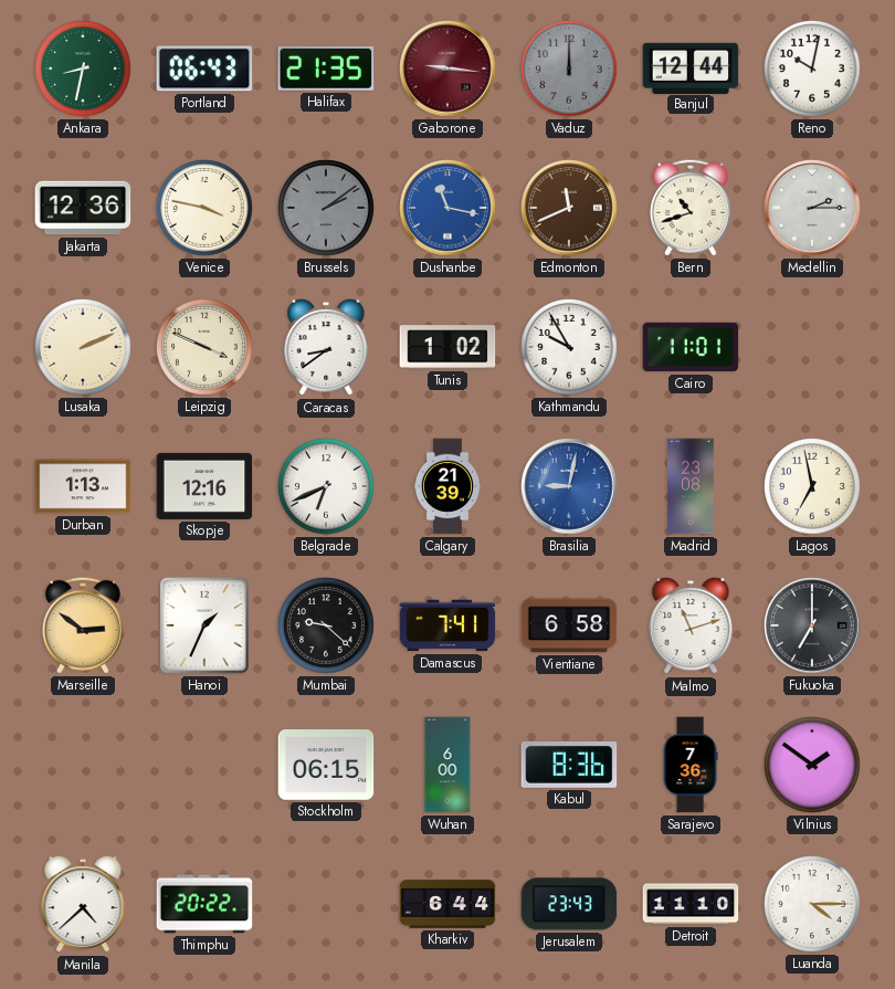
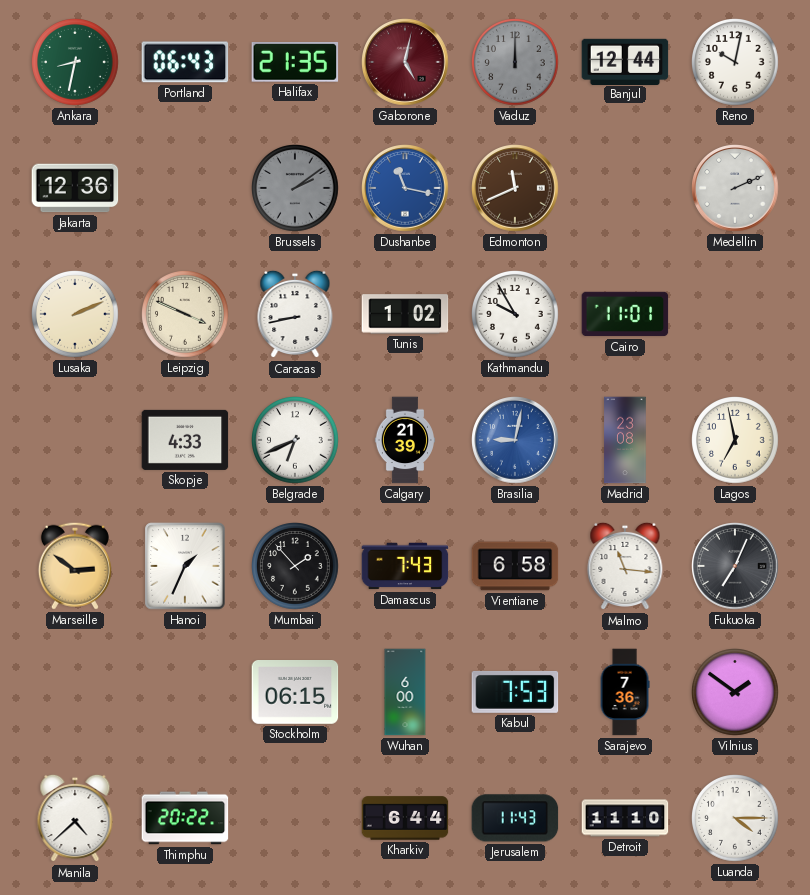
Gaborone: 9:16 -> 5:02
Venice: 3:47 -> none
Bern: 10:42 -> none
Medellin: 2:15 -> 2:11
Caracas: 8:39 -> 8:43
Durban: 1:13 -> none
Skopje: 12:16 -> 4:33
Mumbai: 9:22 -> 1:53
Damascus: 7:41 -> 7:43
Malmo: 11:12 -> 11:16
Fukuoka: 7:00 -> 7:04
Kabul: 8:36 -> 7:53
Jerusalem: 23:43 -> 11:43
